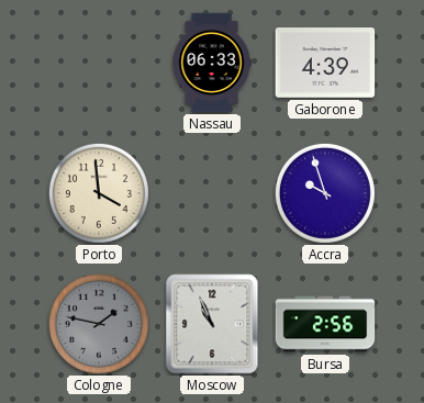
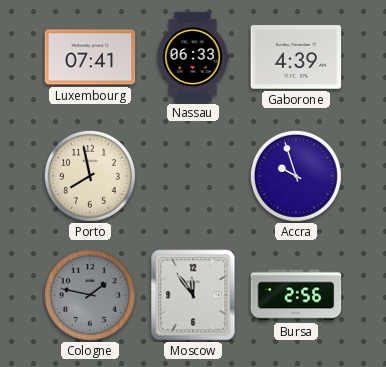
Luxembourg: none -> 07:41
Porto: 3:59 -> 7:58
Moscow: 10:56 -> 11:54
